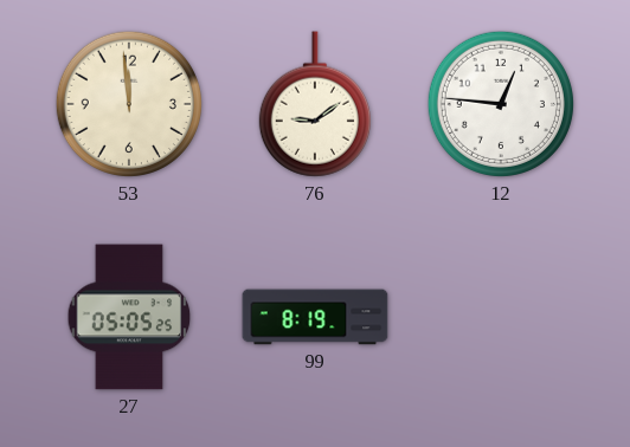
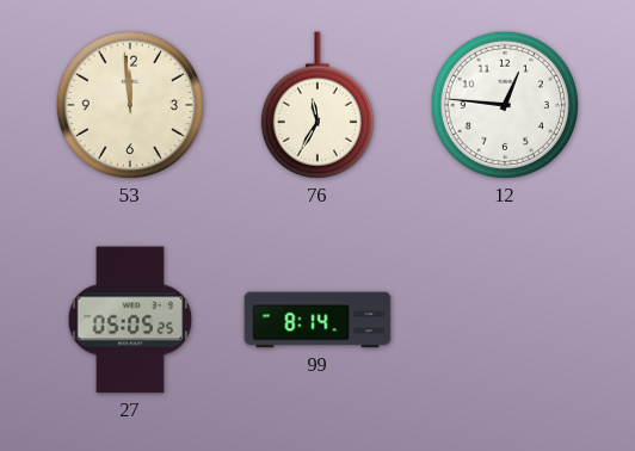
76: 9:09 -> 11:35
99: 8:19 -> 8:14
